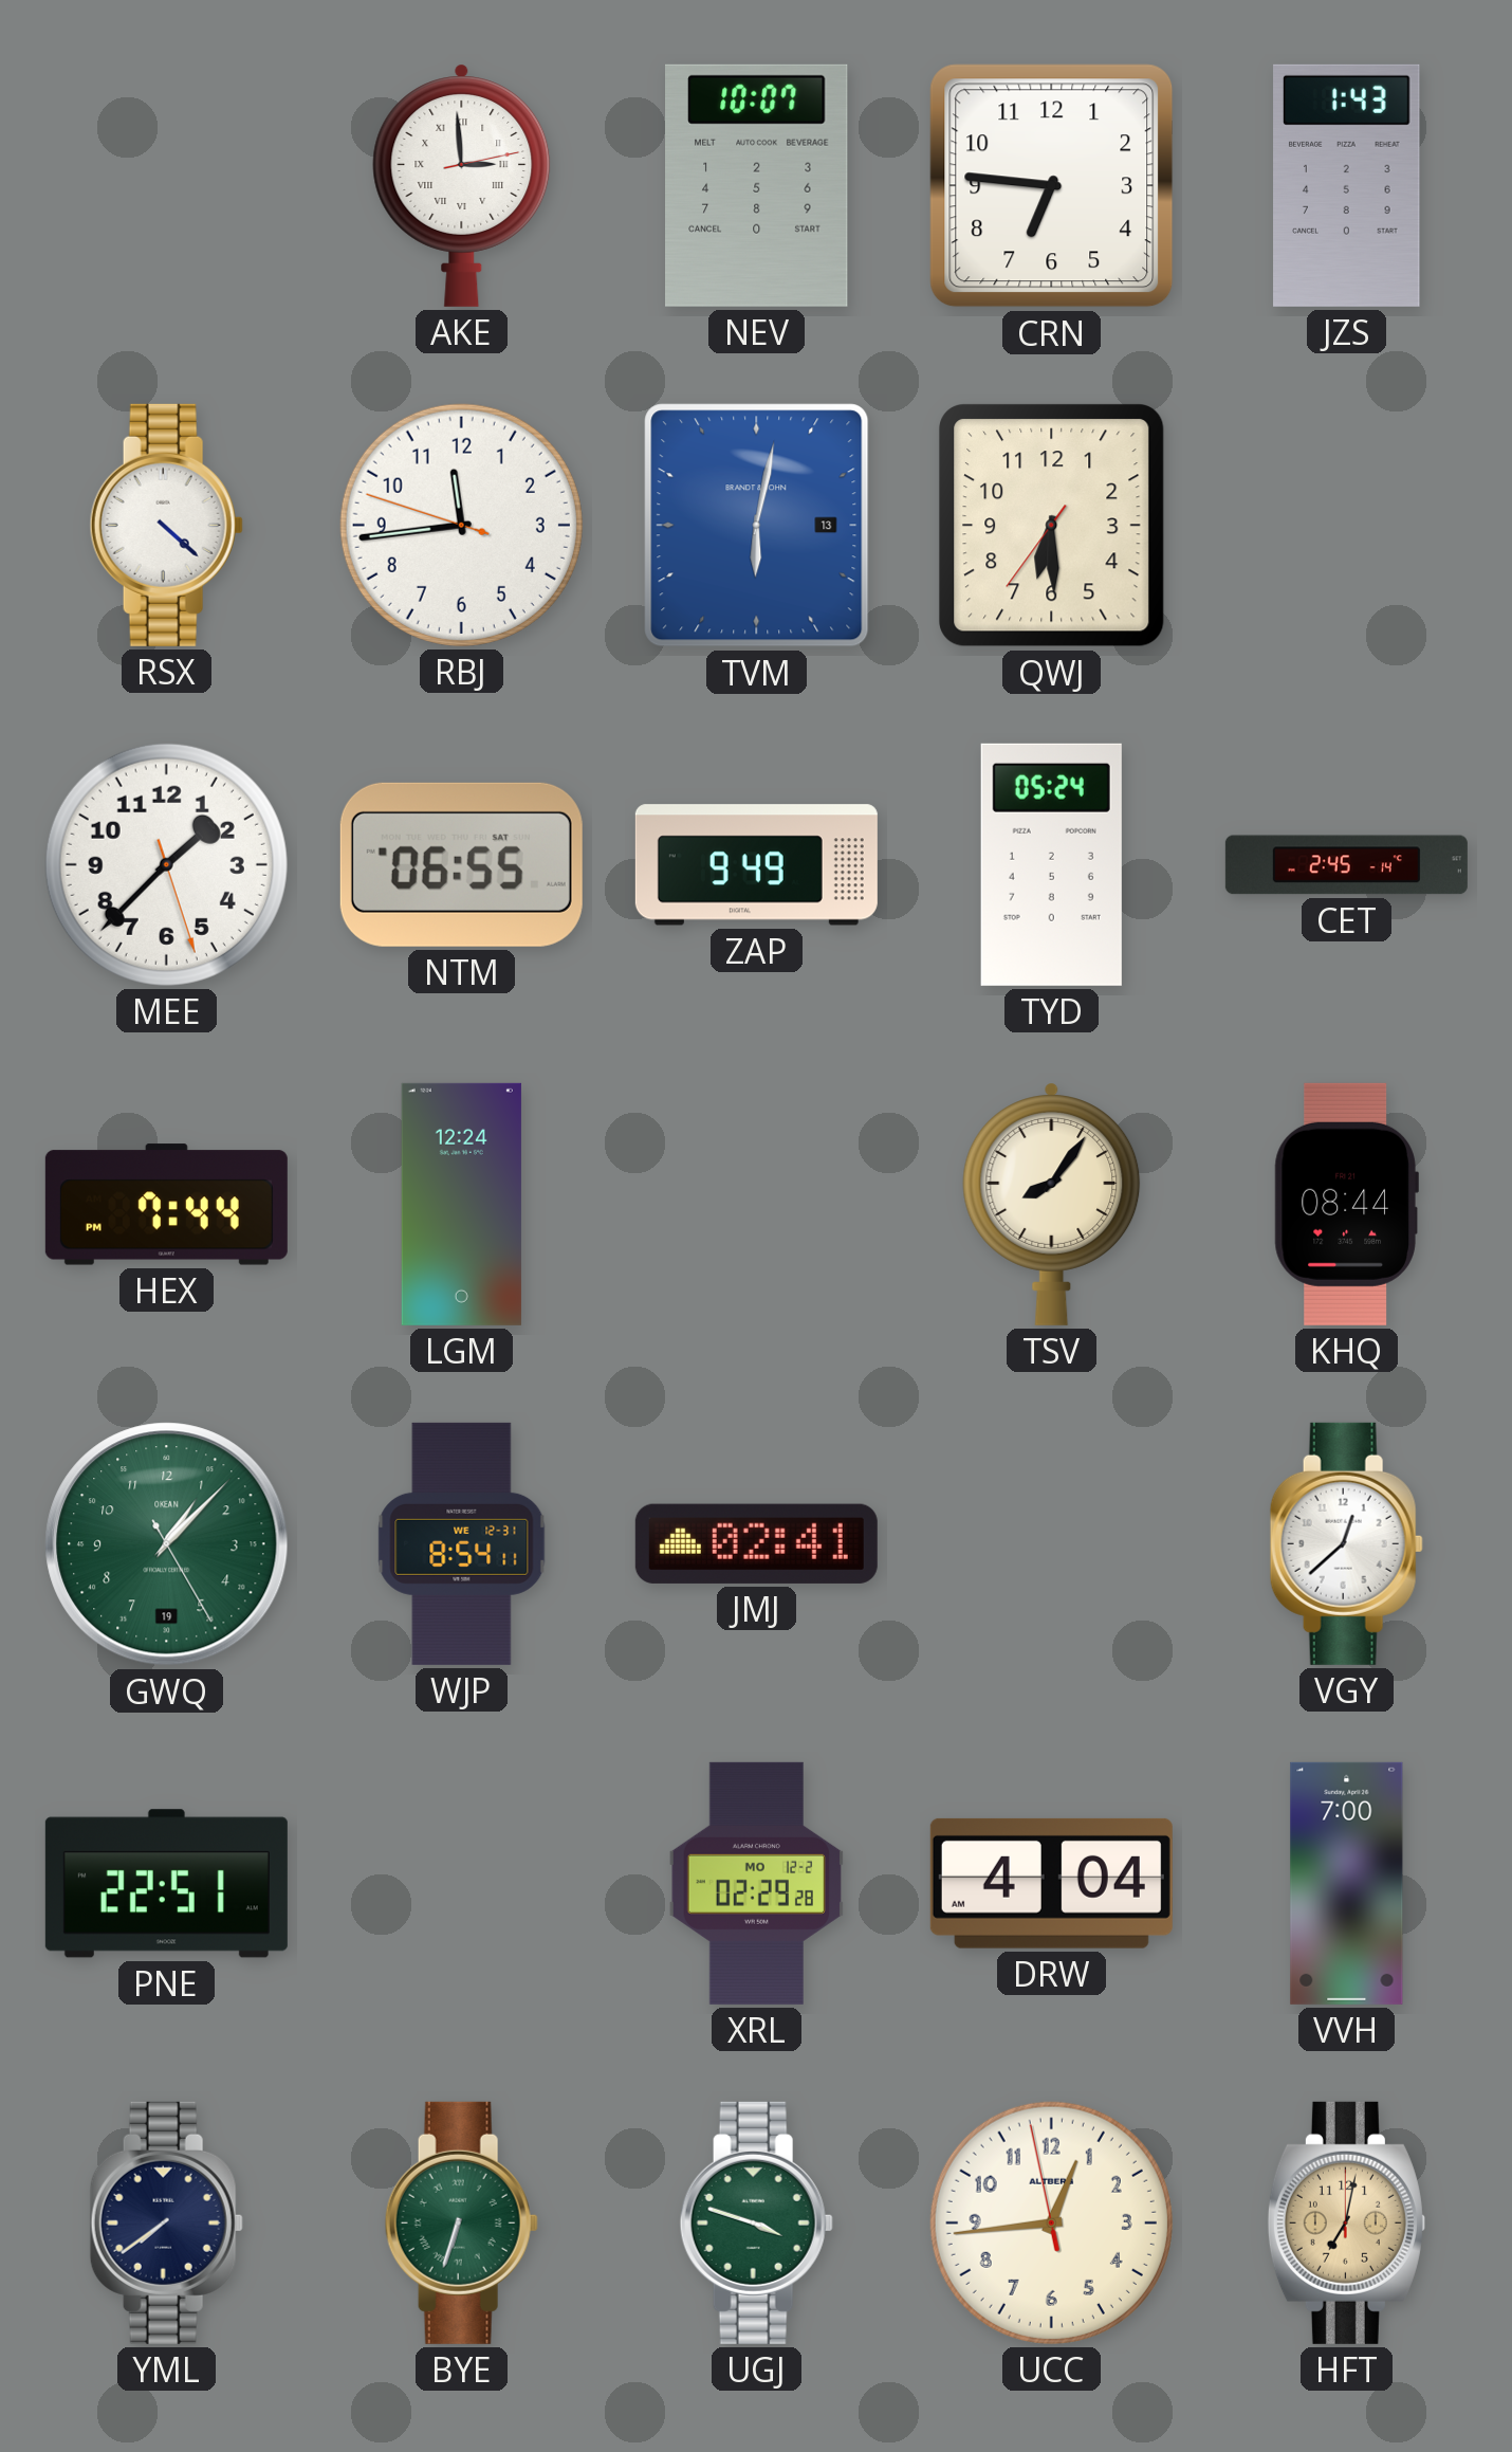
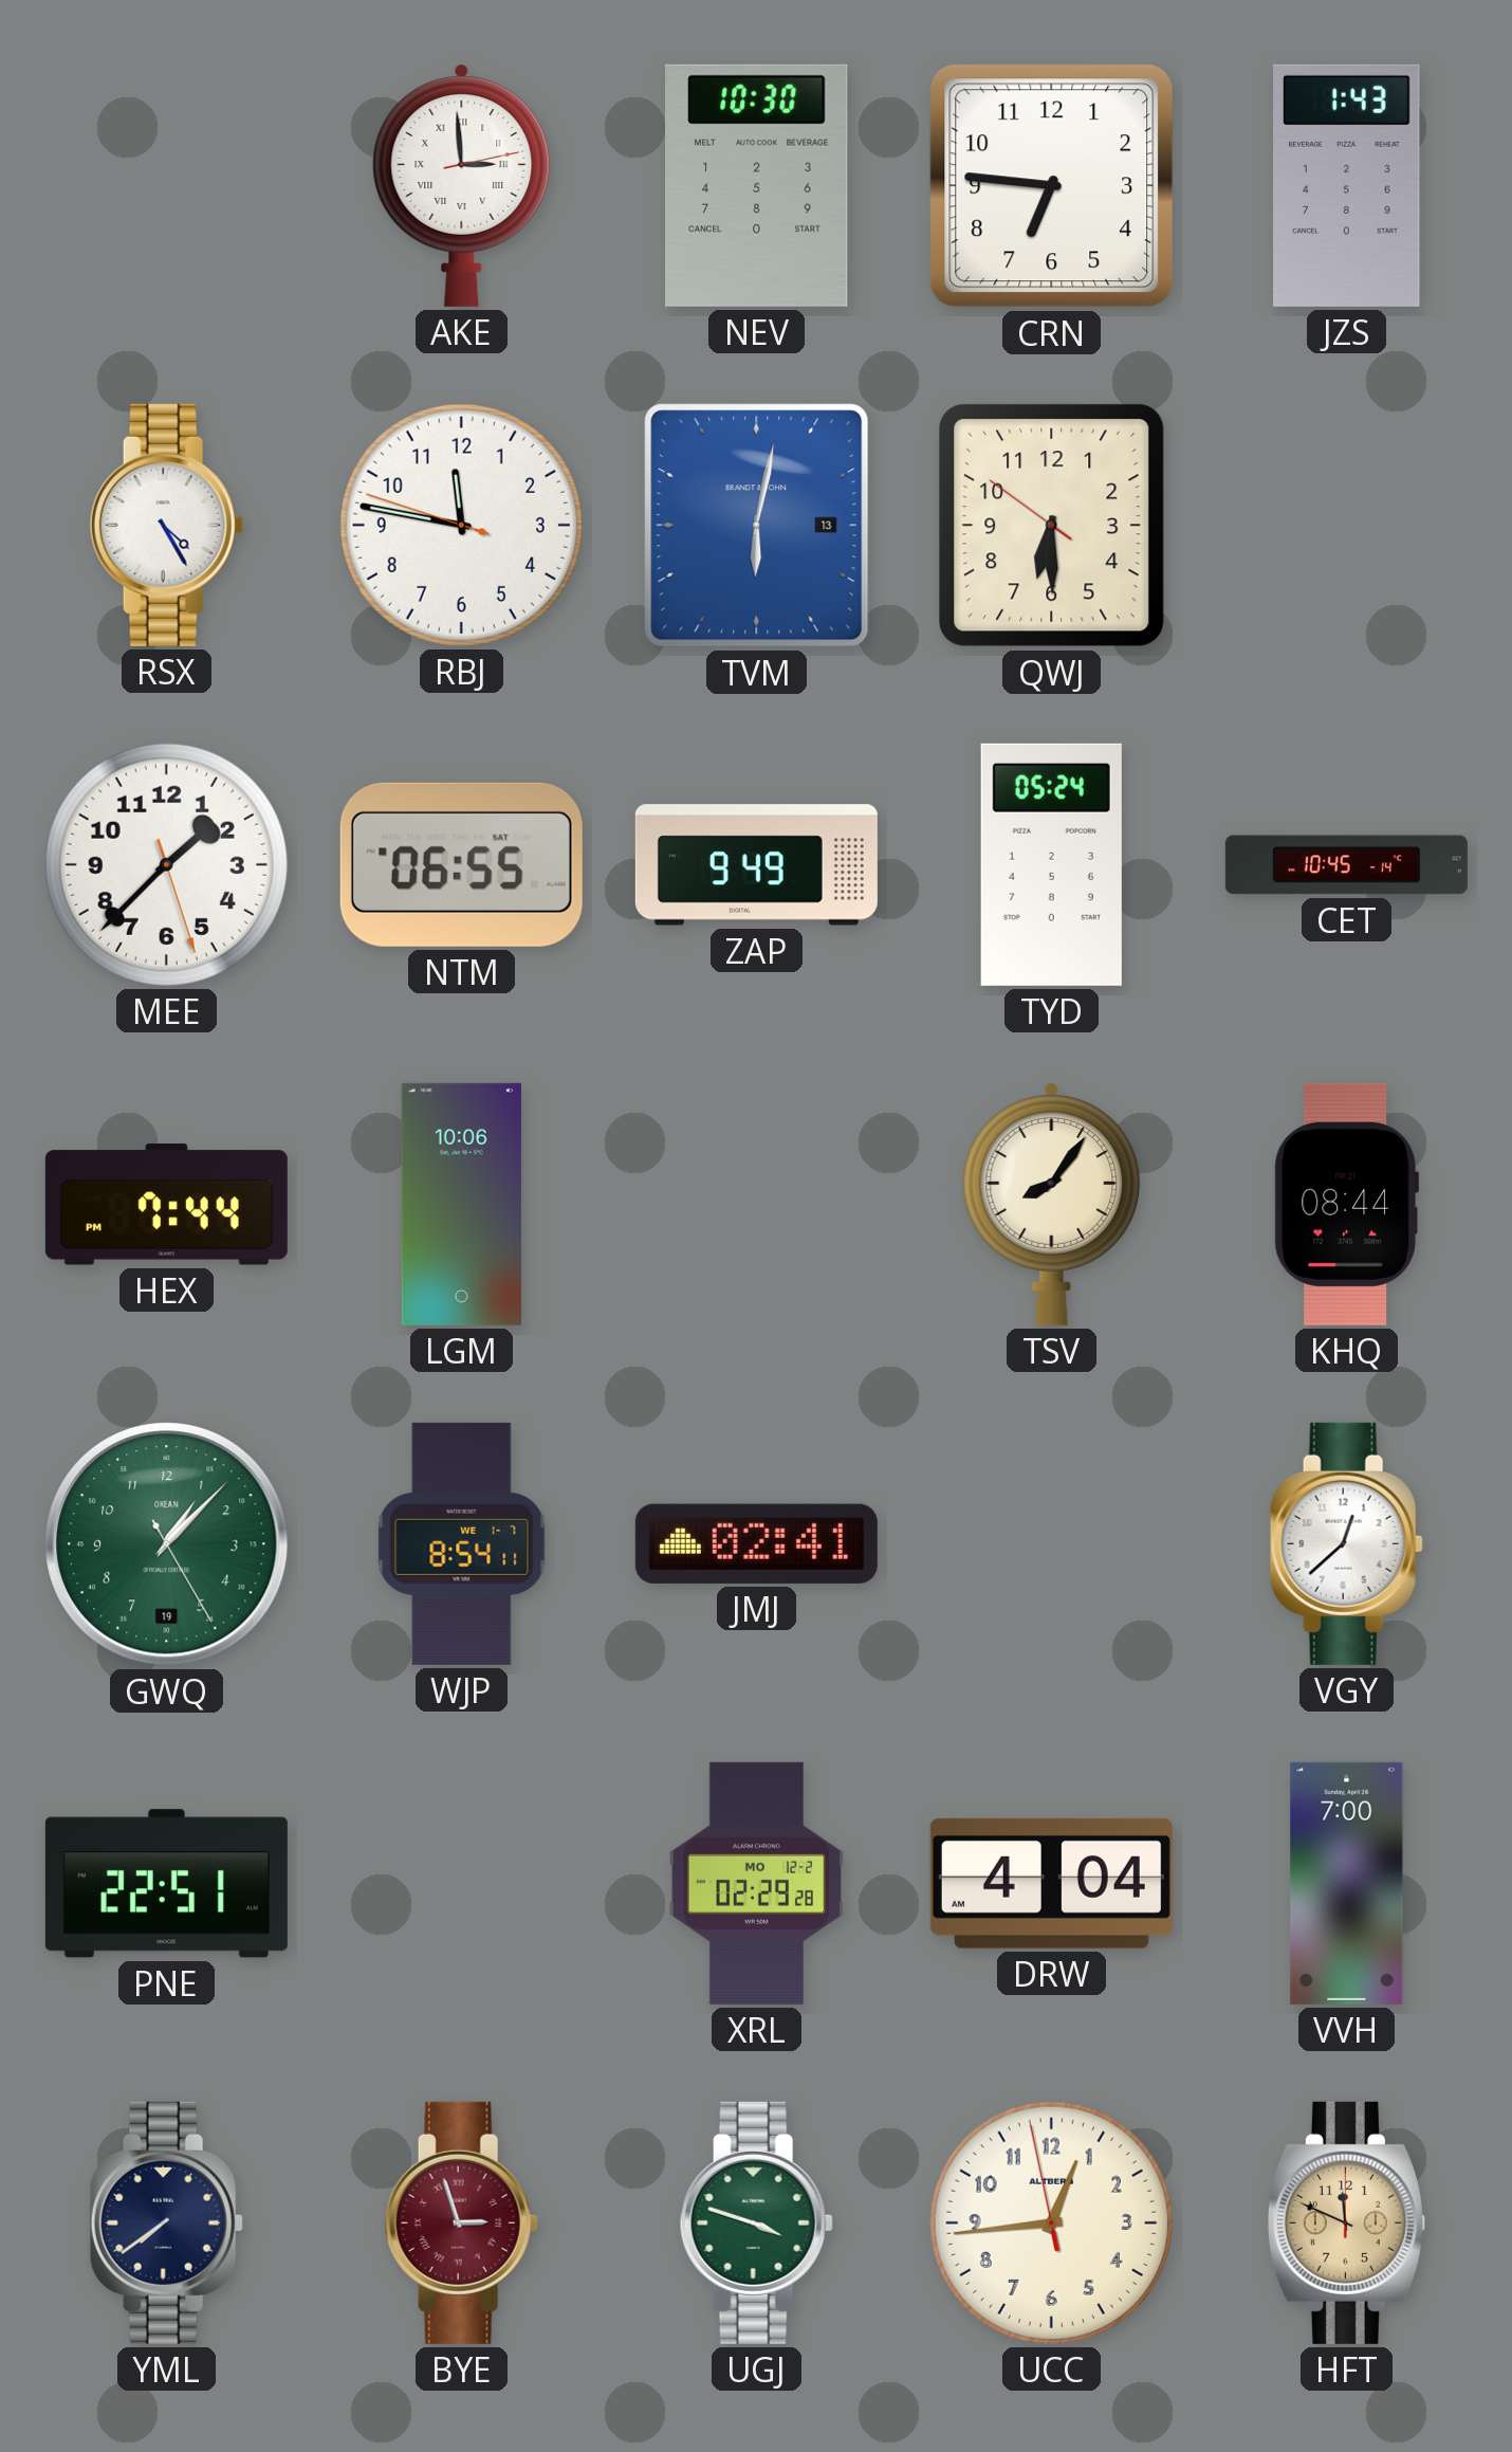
NEV: 10:07 -> 10:30
RSX: 4:22 -> 4:25
RBJ: 11:43 -> 11:46
QWJ: 6:29:36 -> 6:29:51
CET: 2:45 -> 10:45
LGM: 12:24 -> 10:06
WJP date: WE 12-31 -> WE 1-7
BYE: 6:33 -> 2:57
BYE dial: green -> burgundy
HFT: 7:02 -> 11:49
